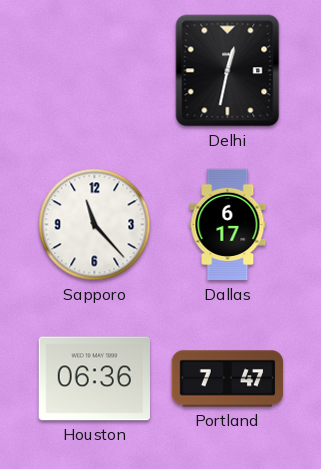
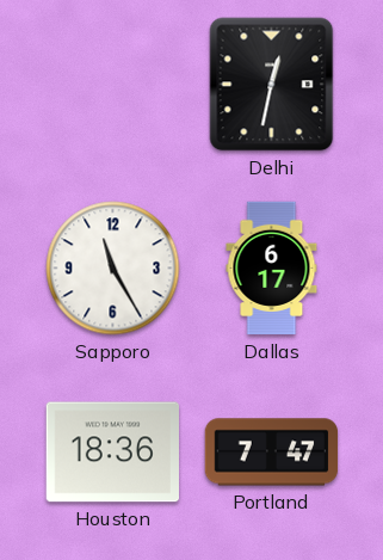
Sapporo: 11:23 -> 11:25
Houston: 06:36 -> 18:36
